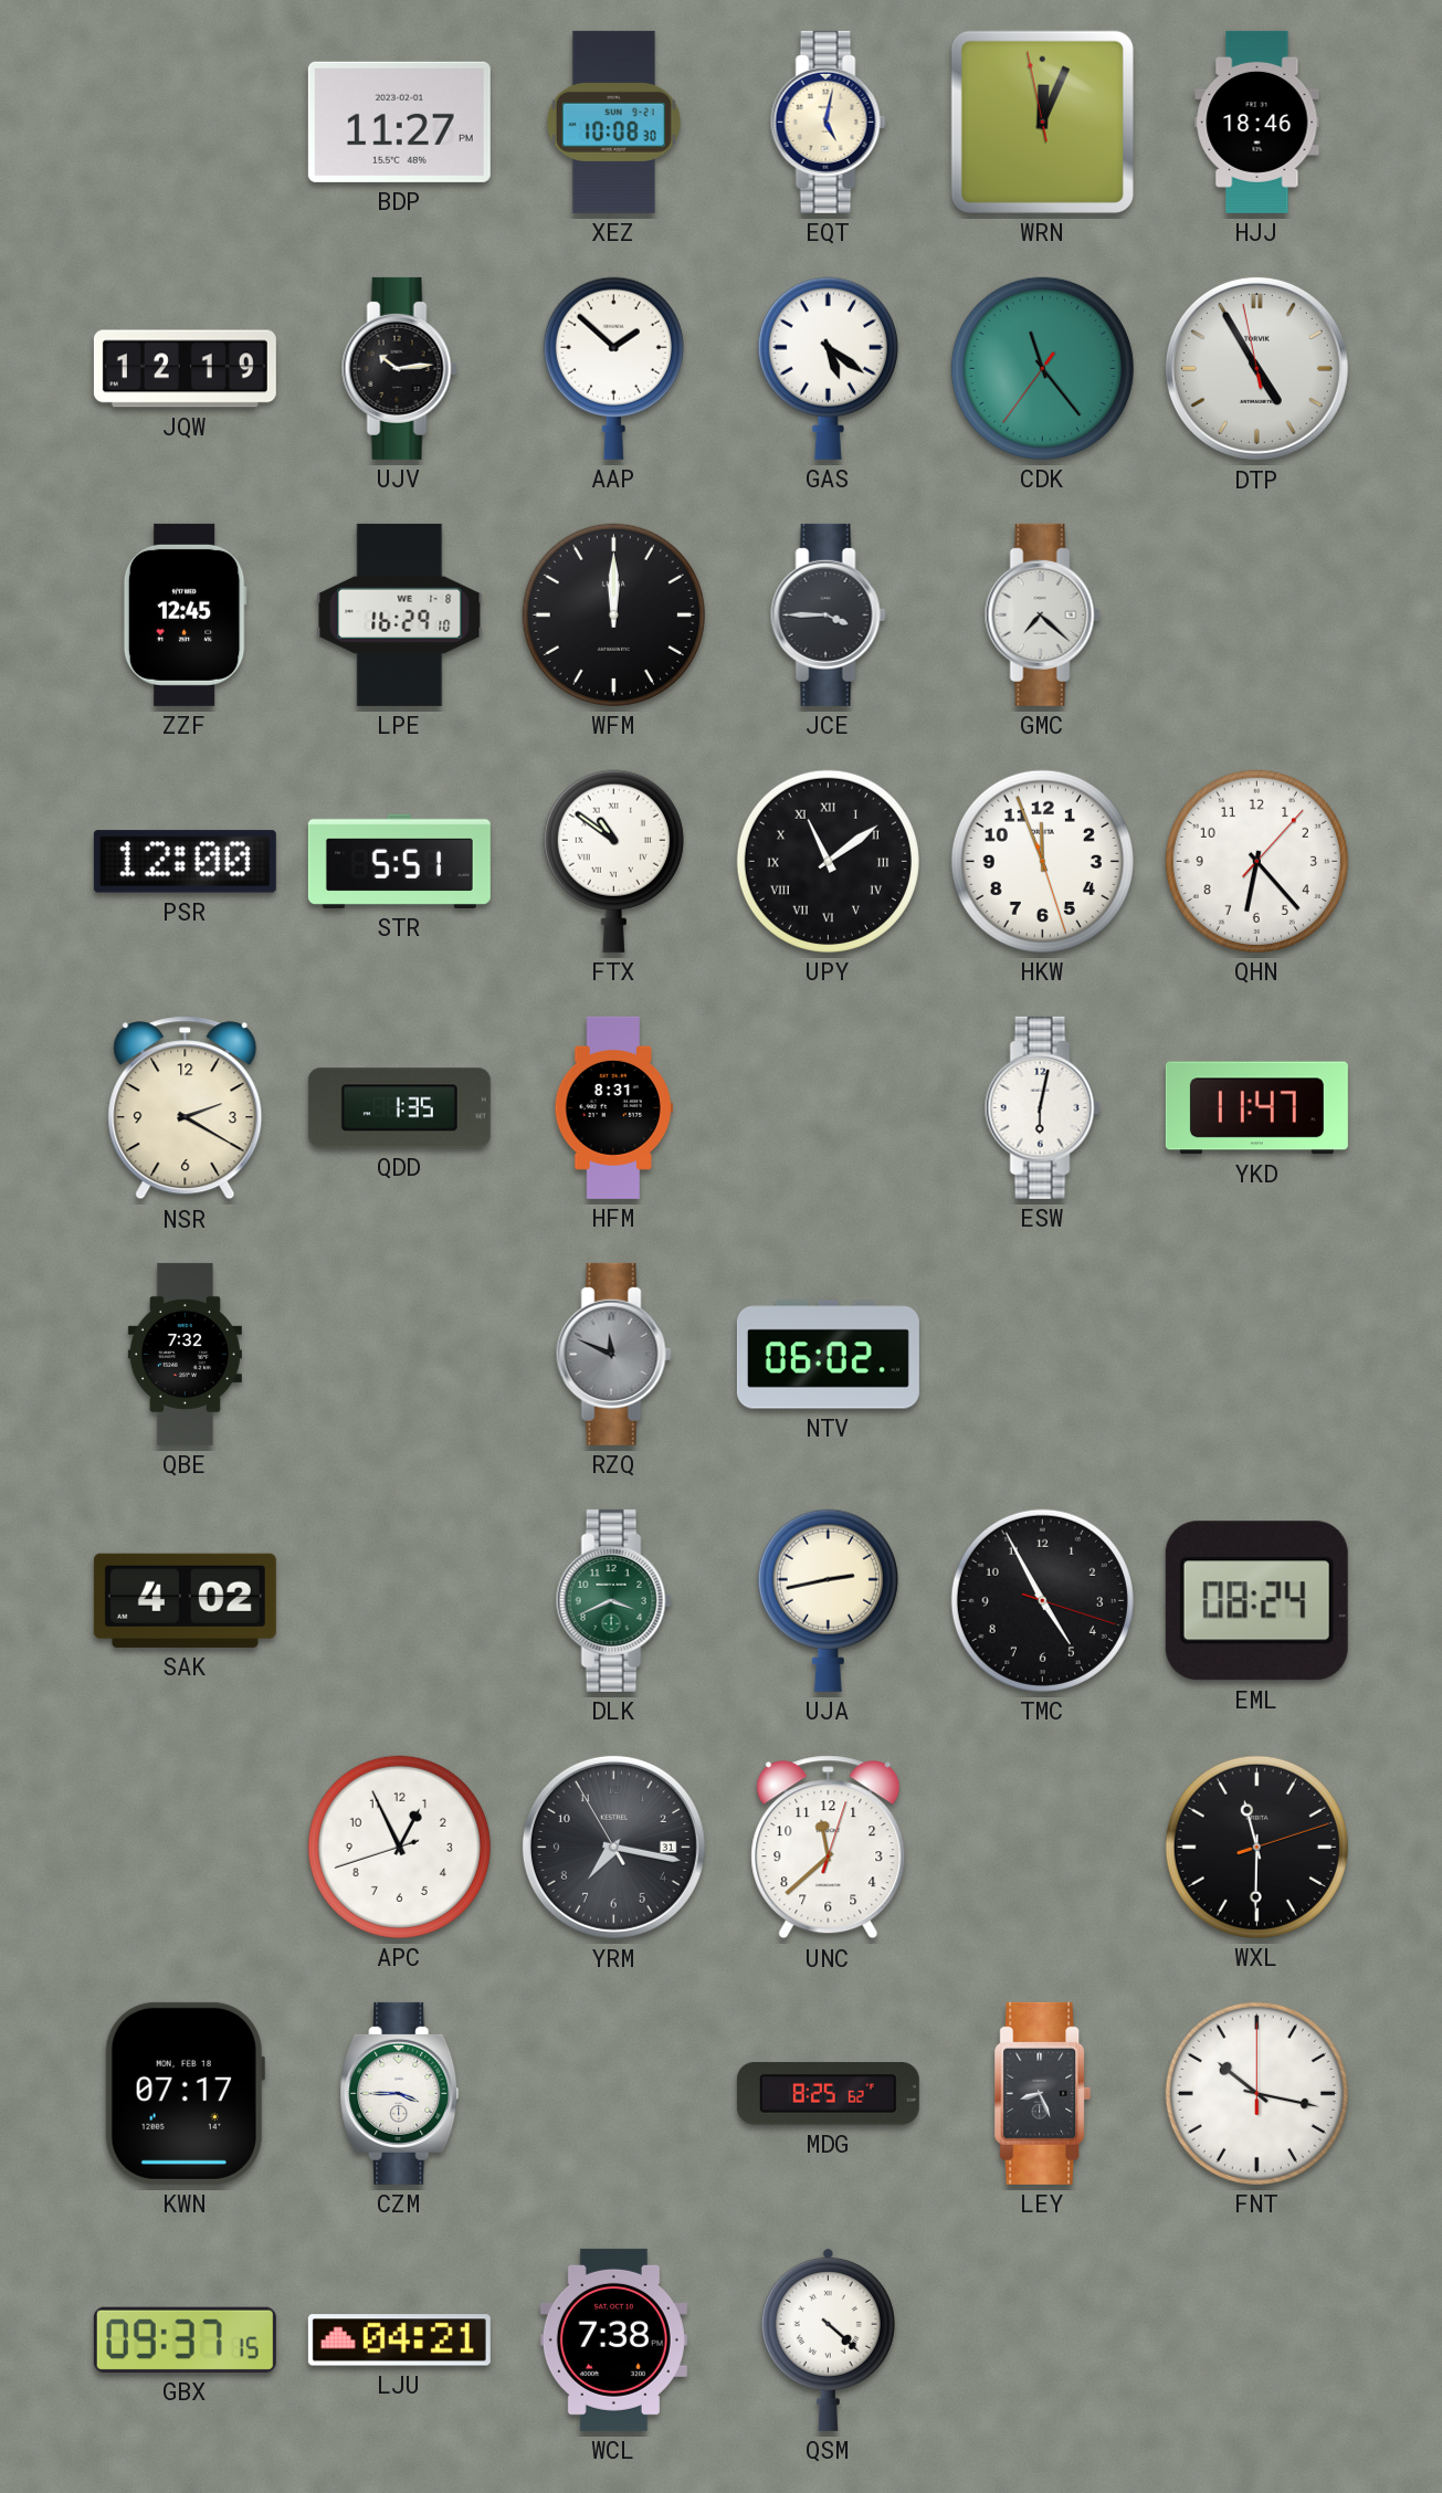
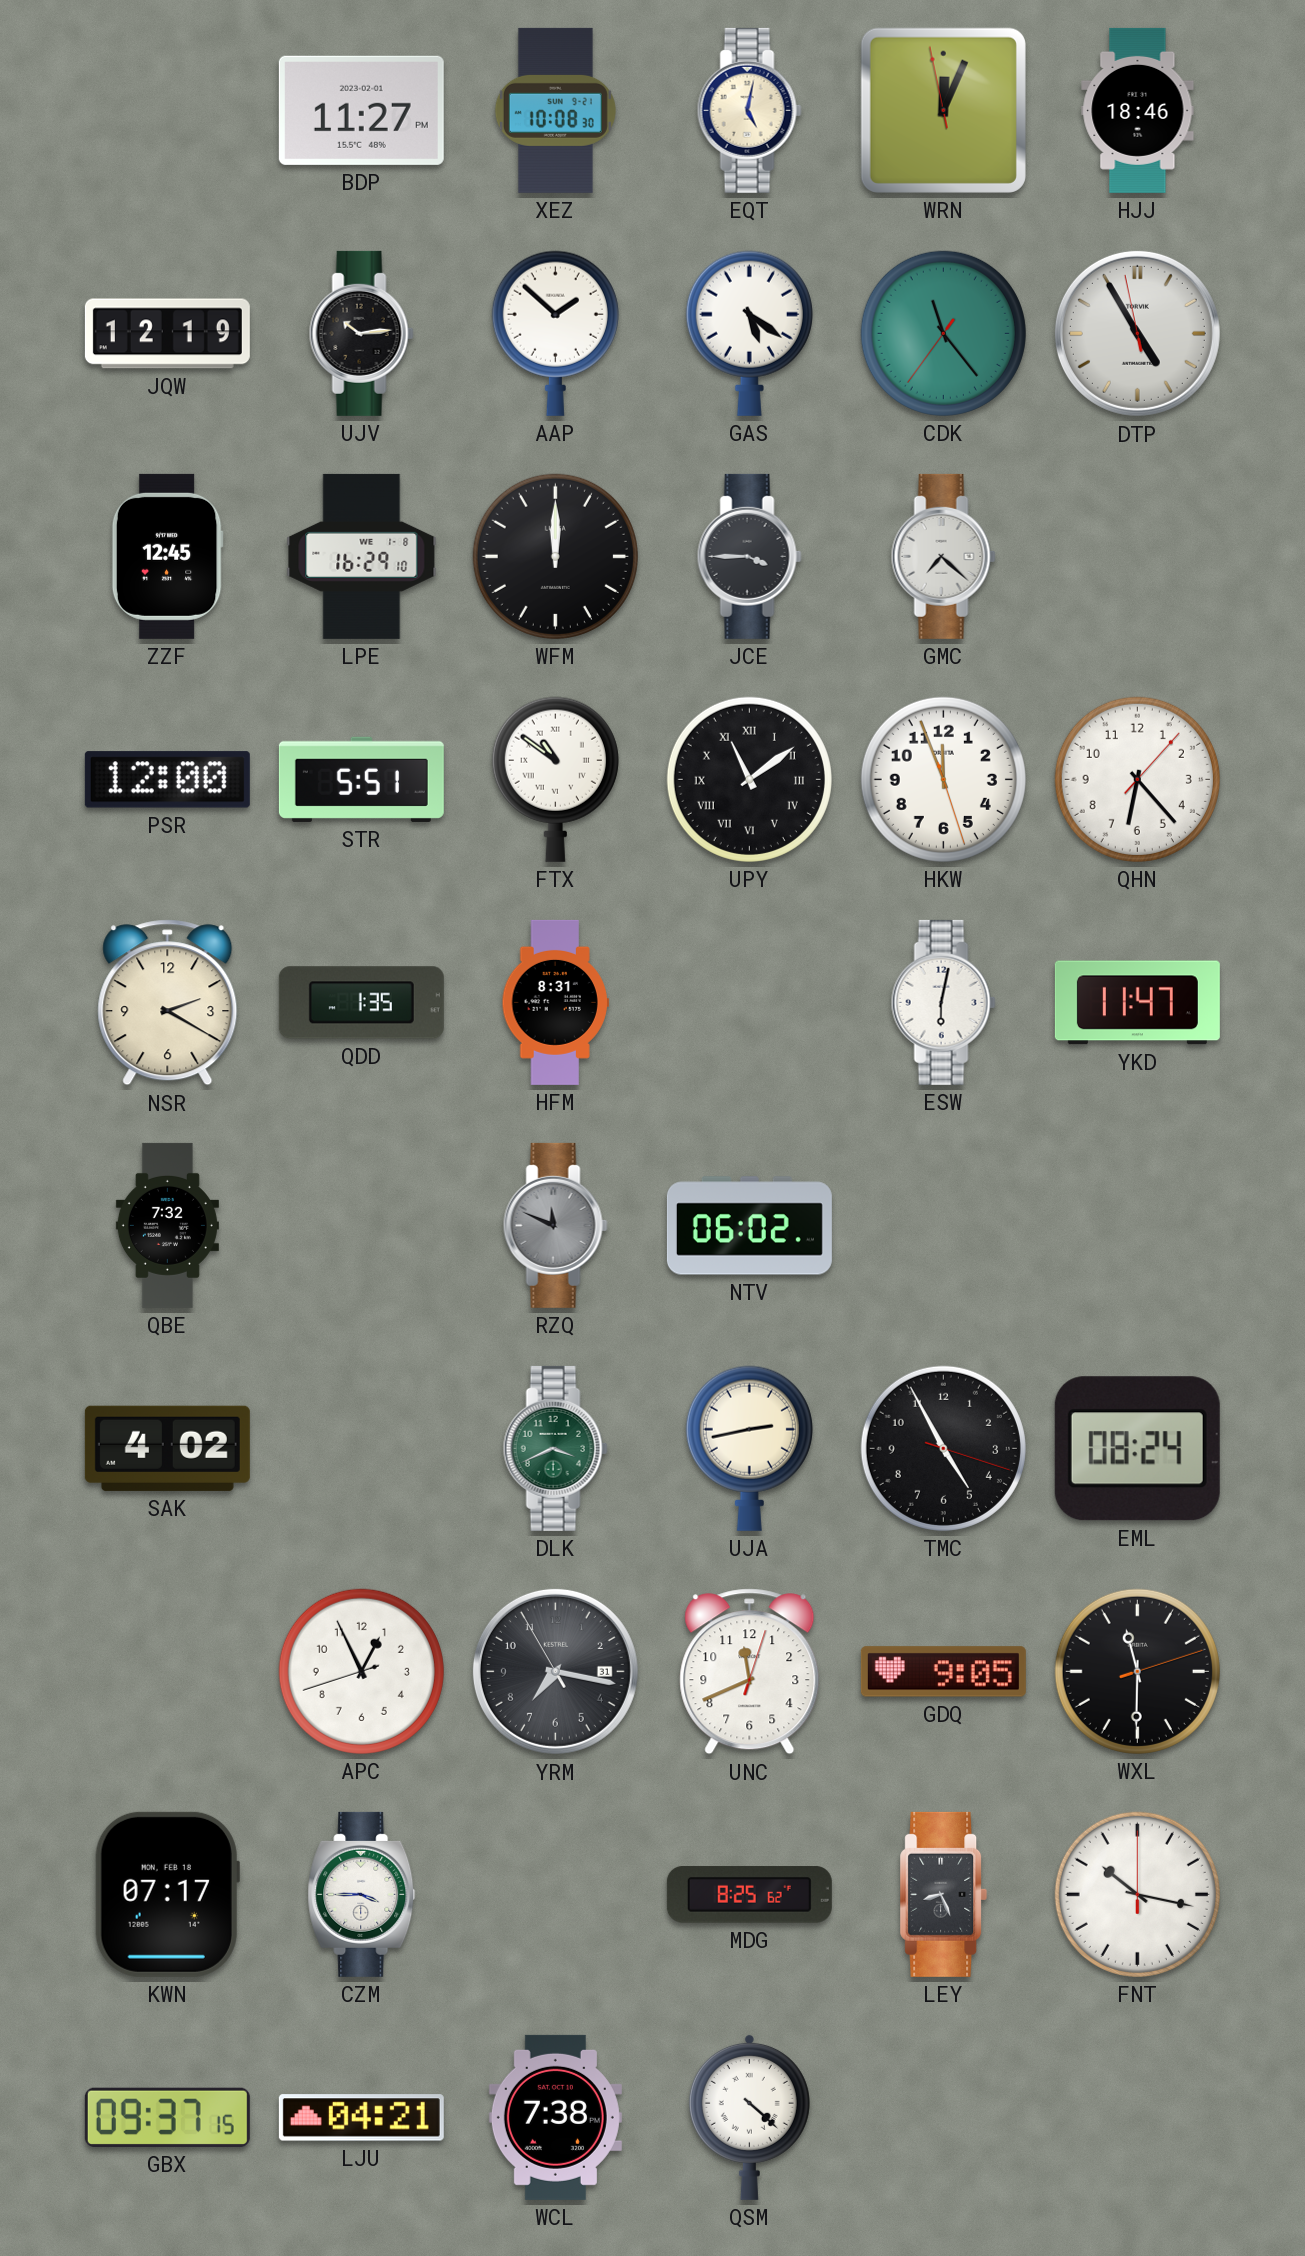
UNC: 11:38 -> 11:41
GDQ: none -> 9:05
